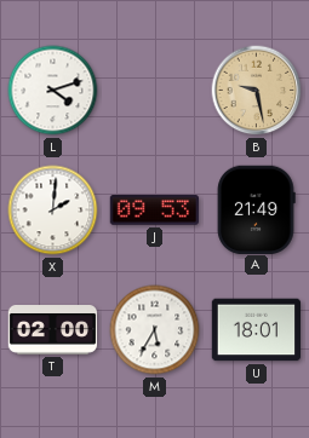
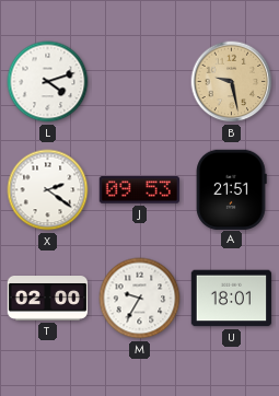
X: 2:01 -> 2:21
A: 21:49 -> 21:51
M: 5:35 -> 9:35
